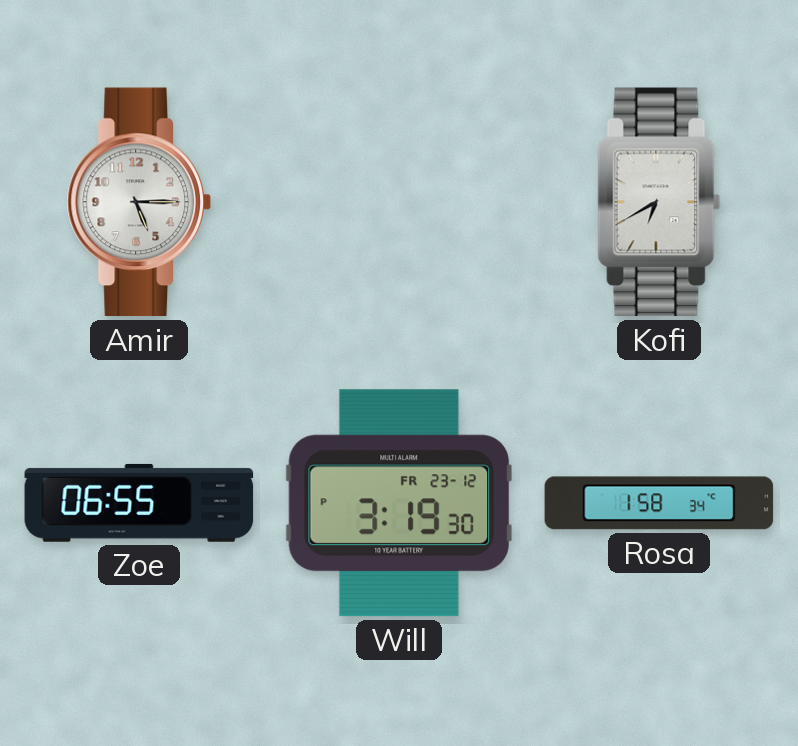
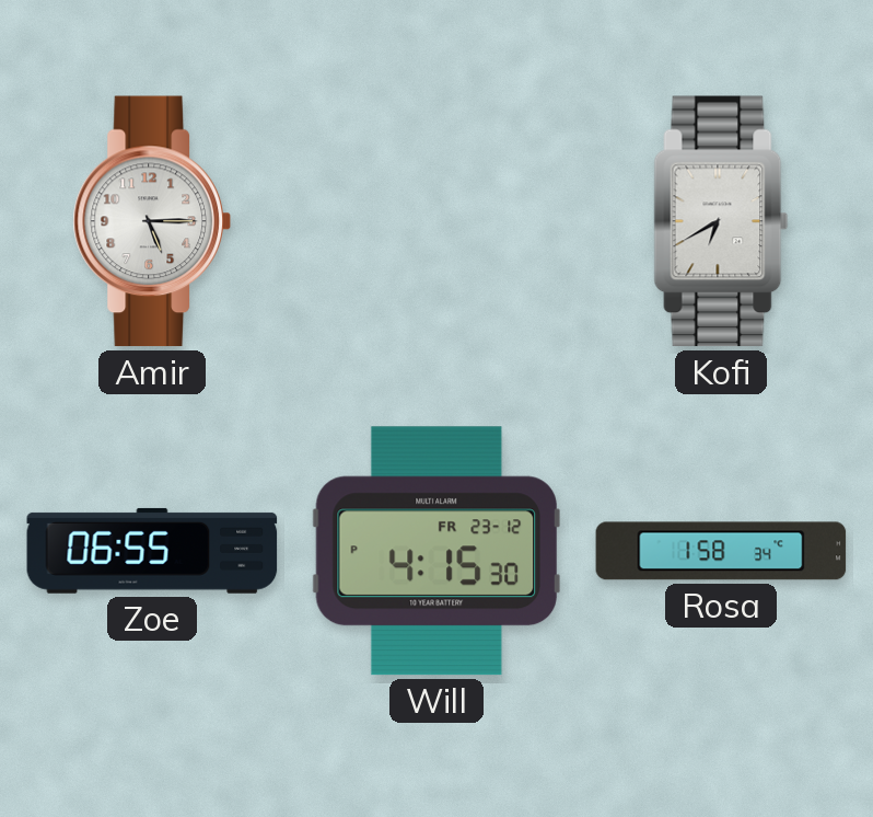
Will: 3:19 -> 4:15
